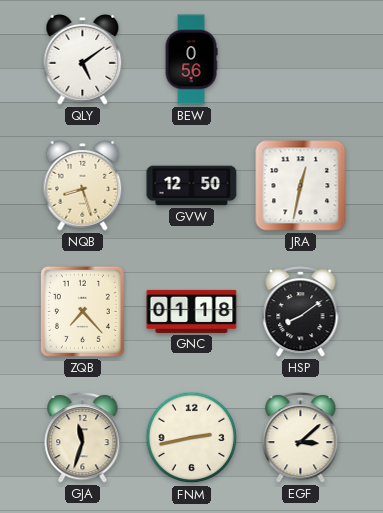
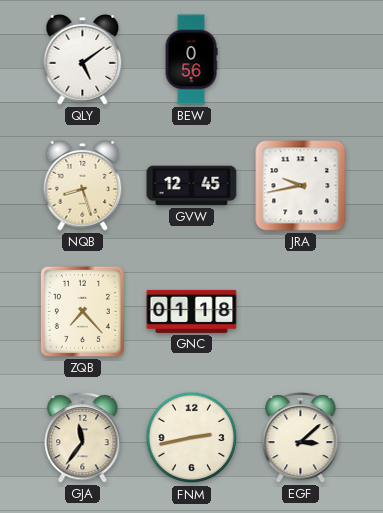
GVW: 12:50 -> 12:45
JRA: 12:32 -> 9:43
HSP: 8:09 -> none
GJA: 11:33 -> 11:36
